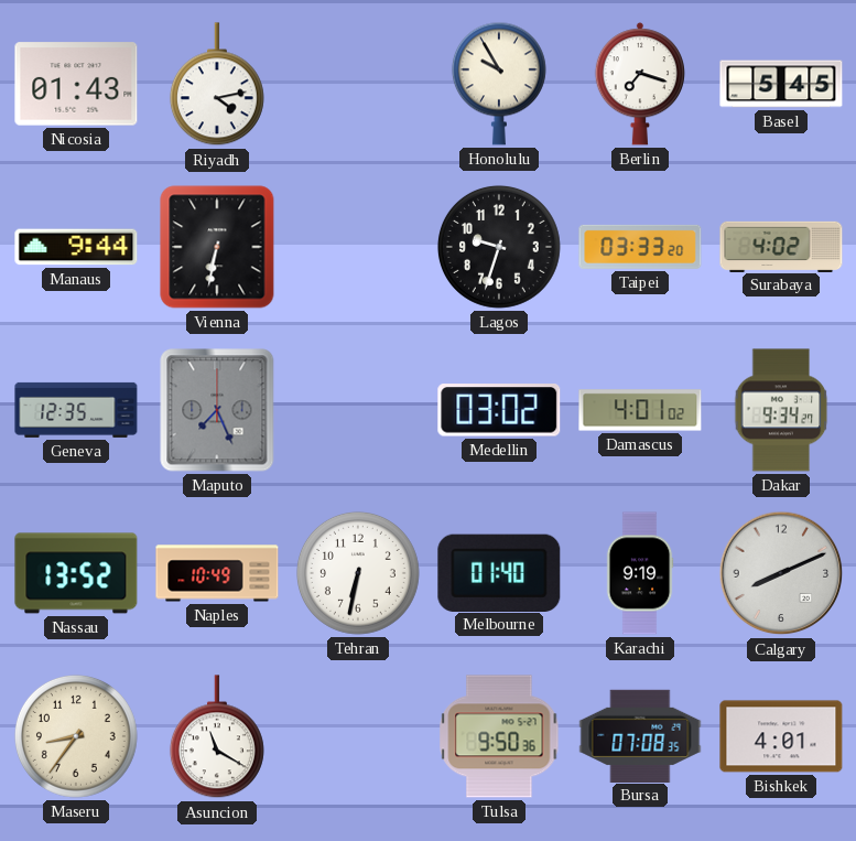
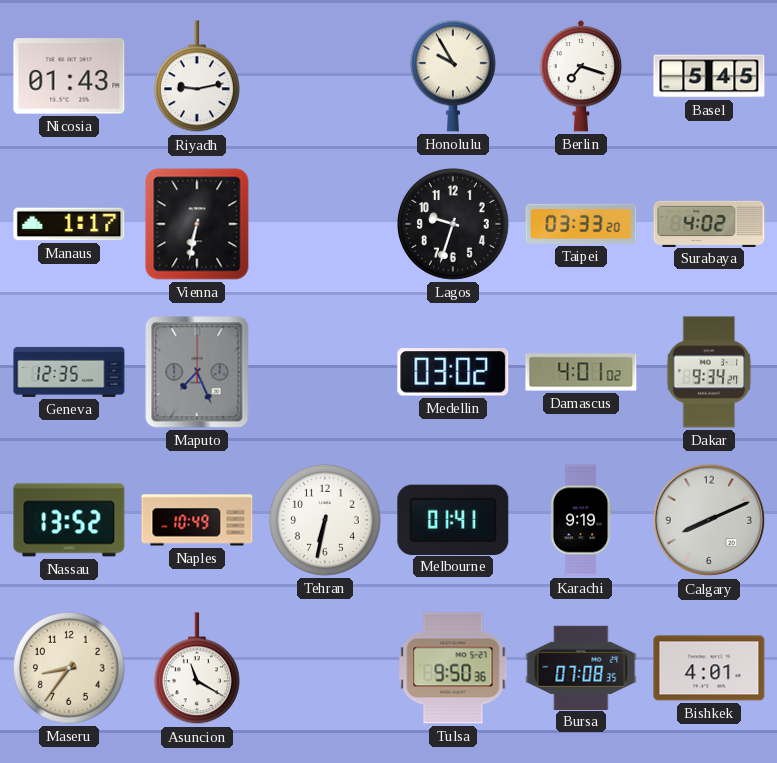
Riyadh: 4:13 -> 9:13
Manaus: 9:44 -> 1:17
Melbourne: 01:40 -> 01:41
